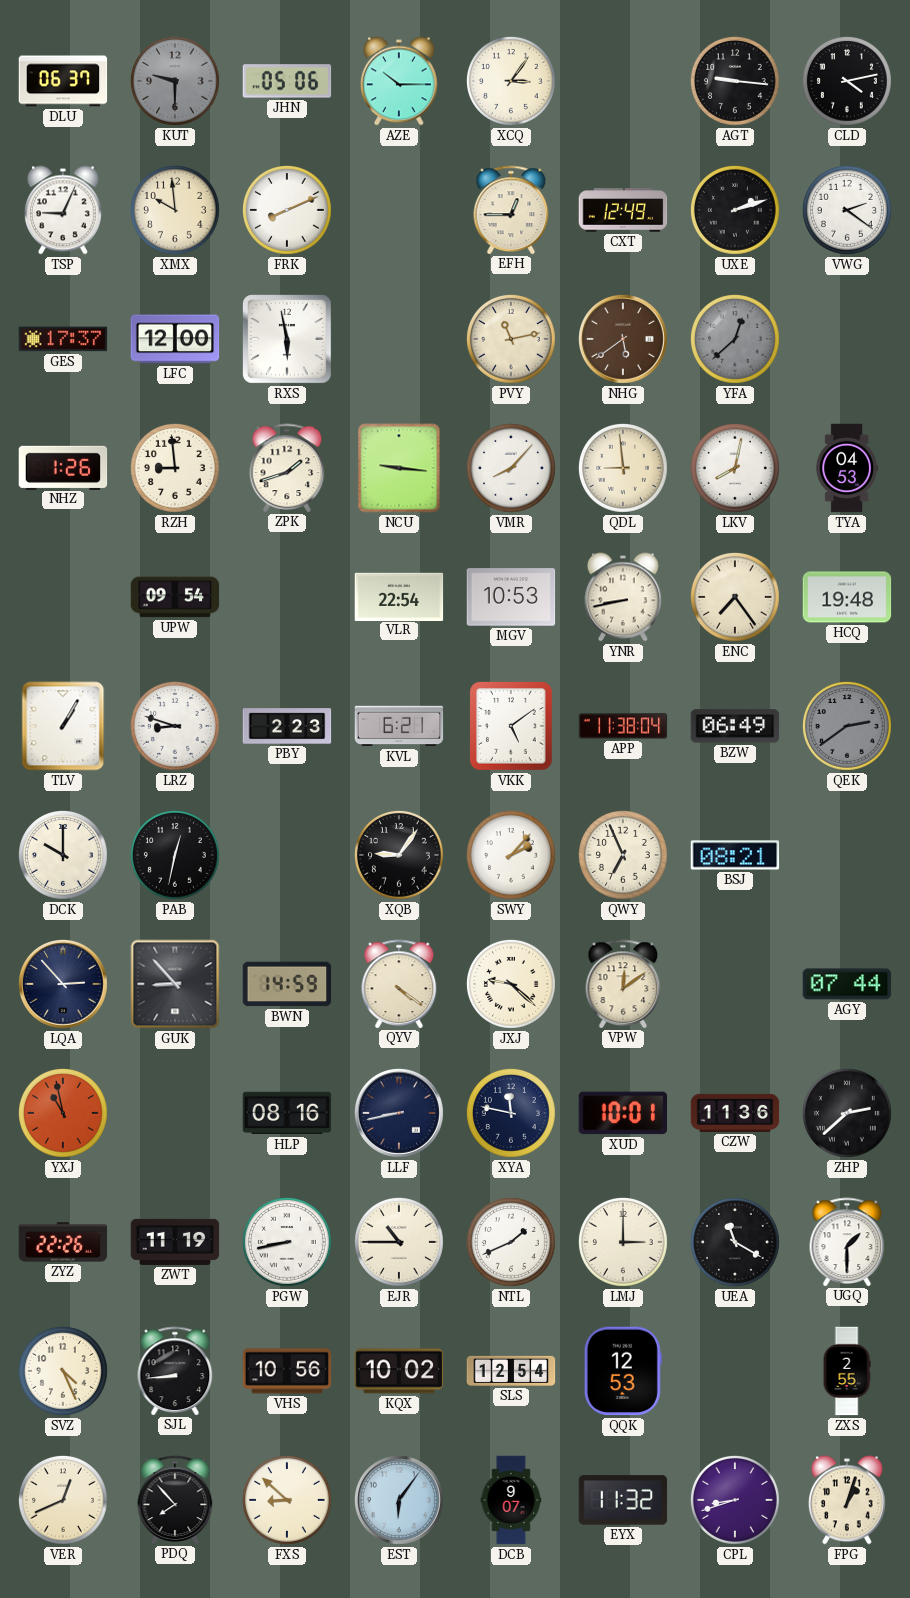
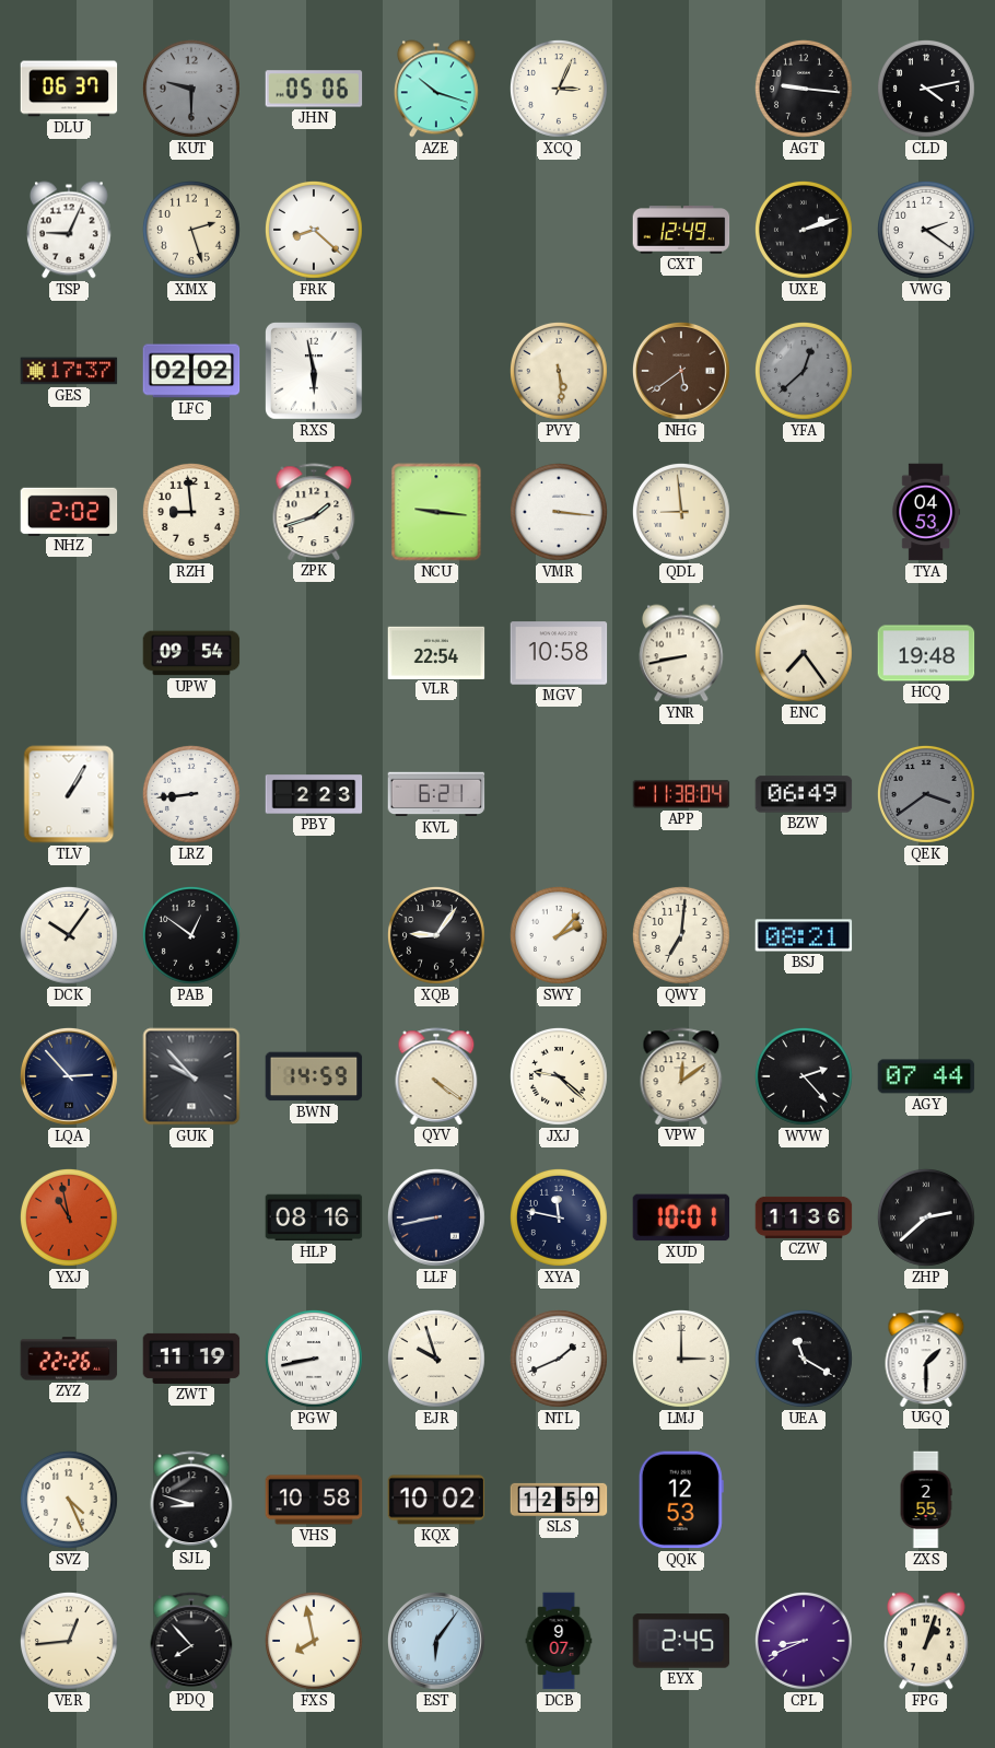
AZE: 10:15 -> 10:18
XCQ: 3:06 -> 3:04
XMX: 9:59 -> 2:27
FRK: 8:11 -> 8:22
EFH: 12:45 -> none
LFC: 12:00 -> 02:02
PVY: 11:13 -> 5:29
NHZ: 1:26 -> 2:02
VMR: 8:07 -> 3:16
LKV: 8:02 -> none
MGV: 10:53 -> 10:58
LRZ: 8:48 -> 8:44
VKK: 5:09 -> none
QEK: 2:39 -> 3:39
DCK: 10:00 -> 10:06
PAB: 12:32 -> 12:51
QWY: 6:56 -> 7:01
GUK: 8:53 -> 9:53
WVW: none -> 2:23
EJR: 10:45 -> 9:57
SJL: 8:44 -> 8:48
VHS: 10:56 -> 10:58
SLS: 12:54 -> 12:59
VER: 12:41 -> 12:44
FXS: 8:52 -> 7:58
EYX: 11:32 -> 2:45
CPL: 8:42 -> 8:41
